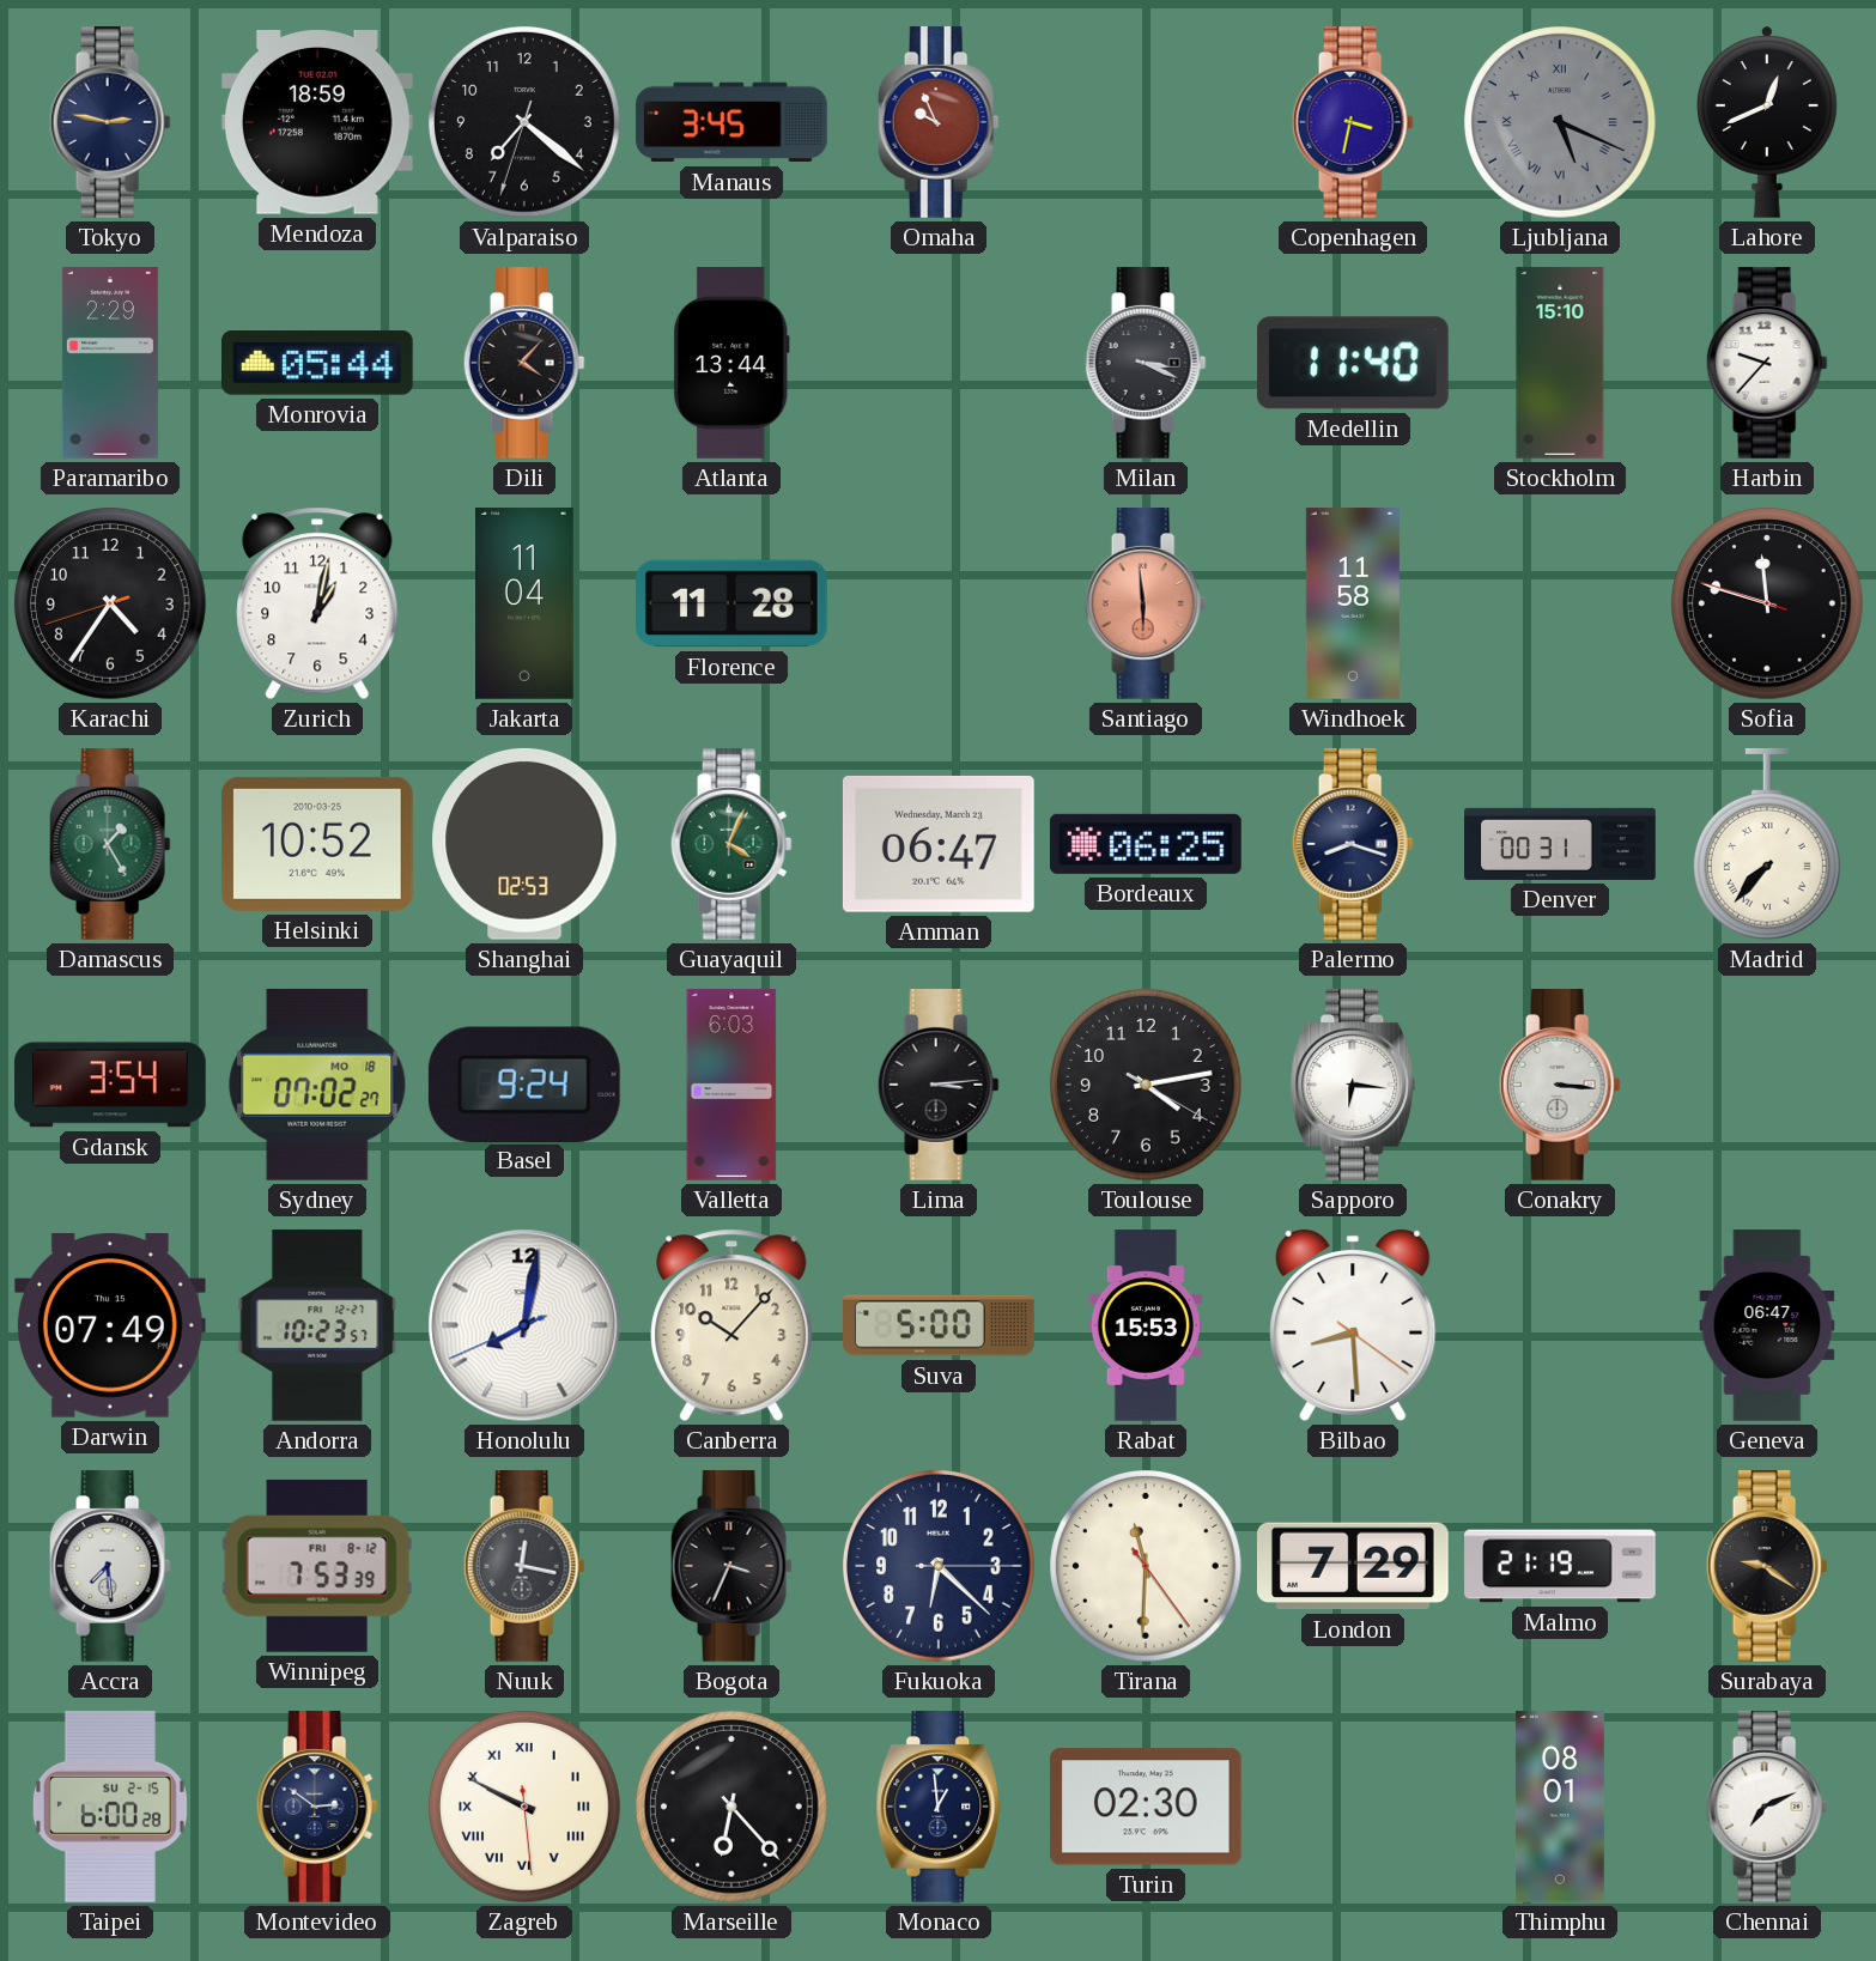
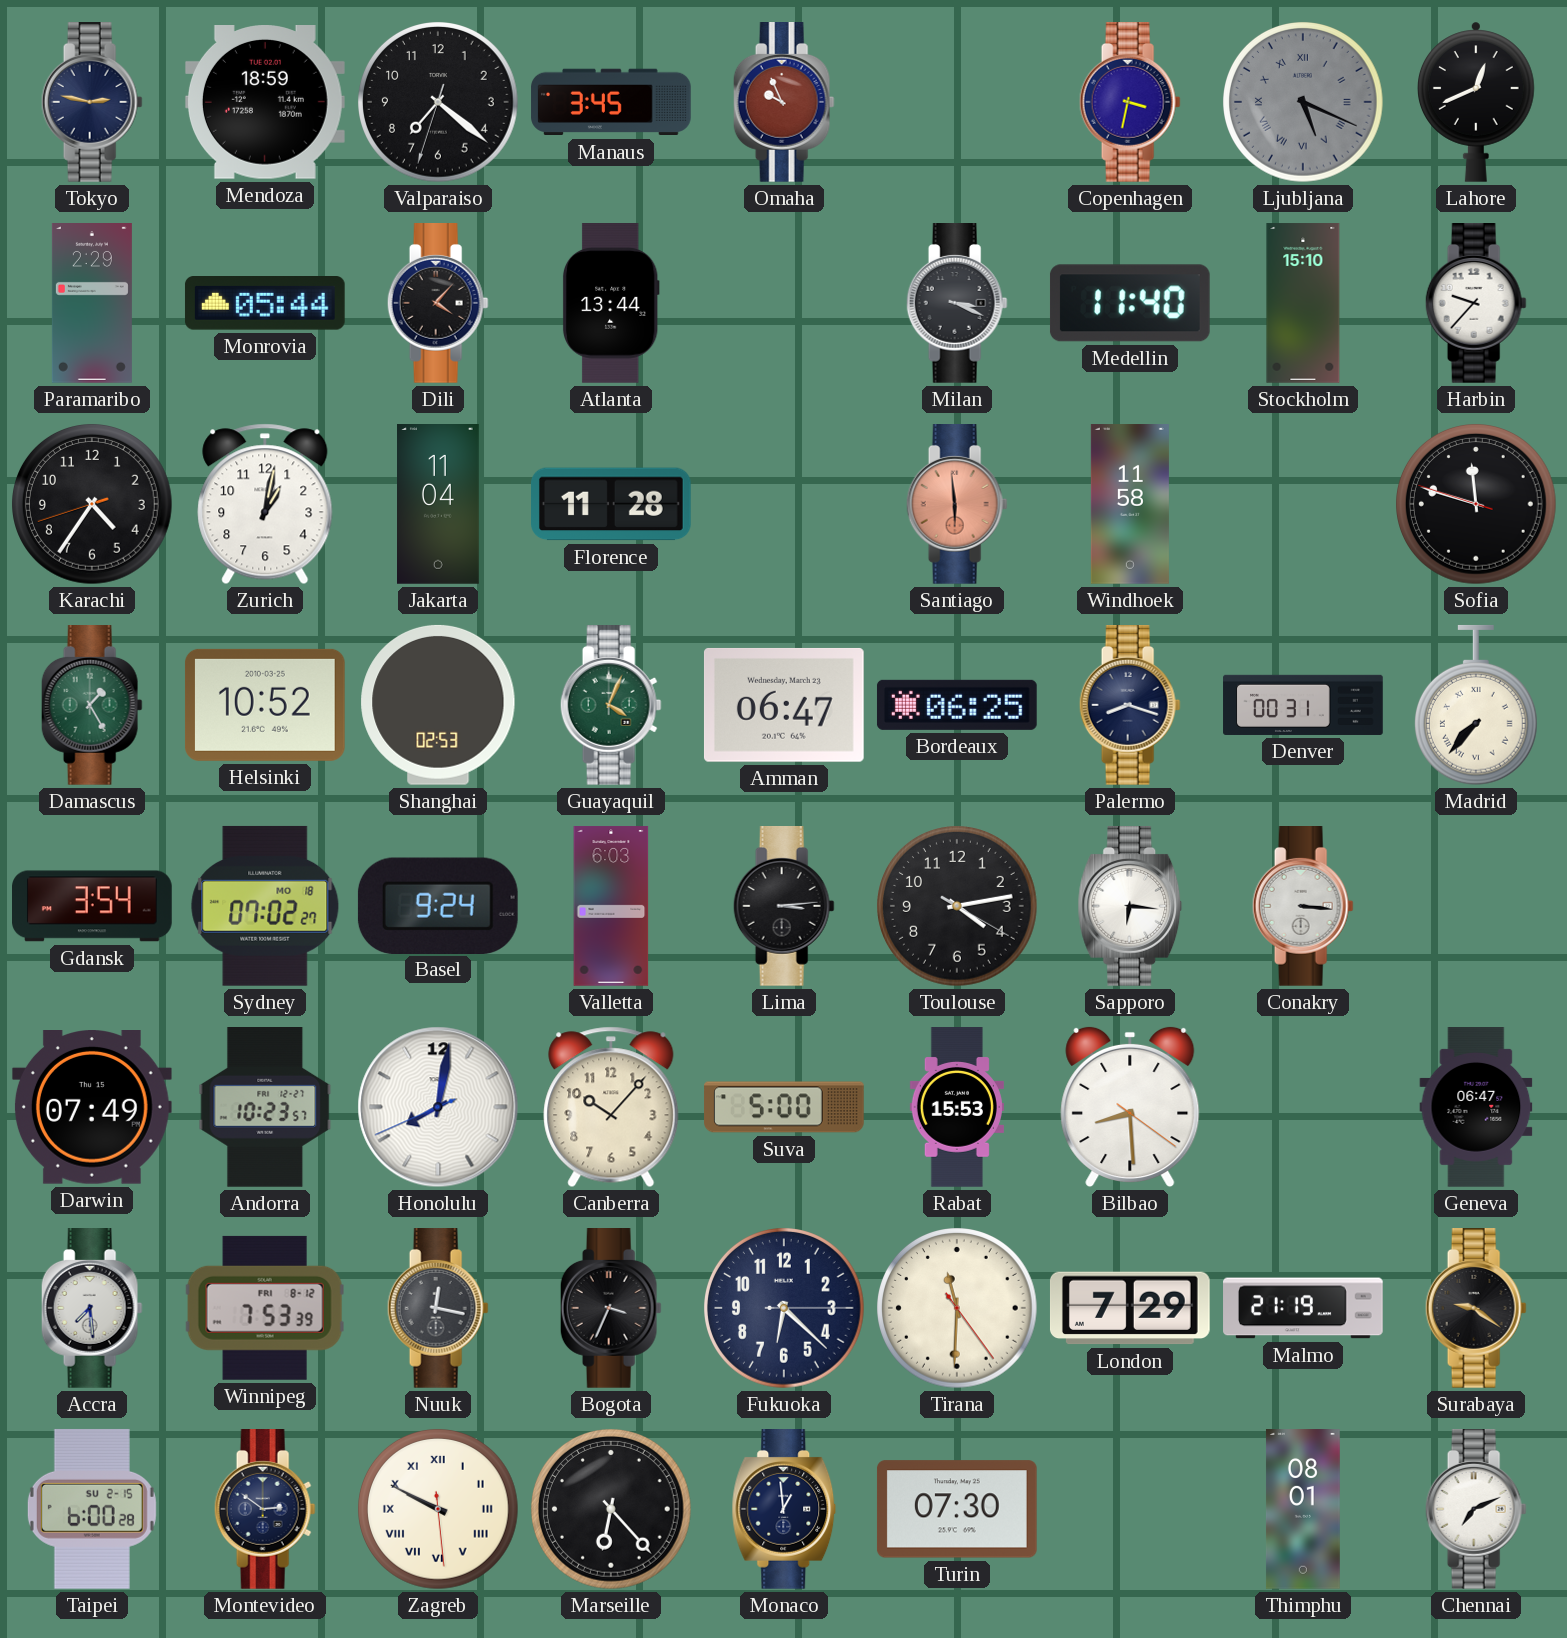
Turin: 02:30 -> 07:30
